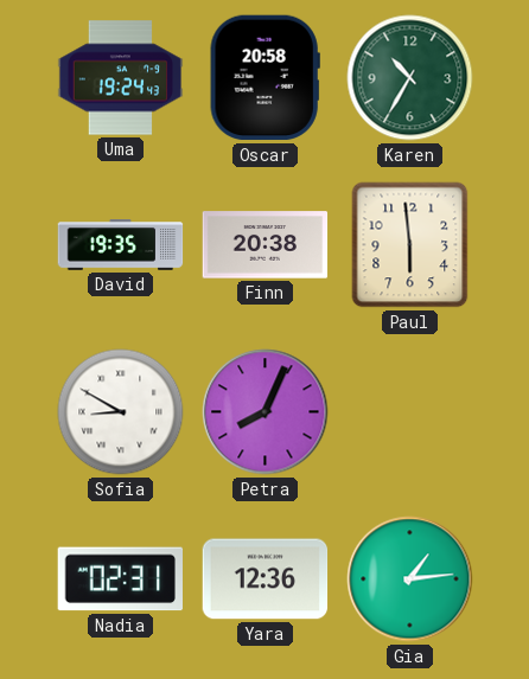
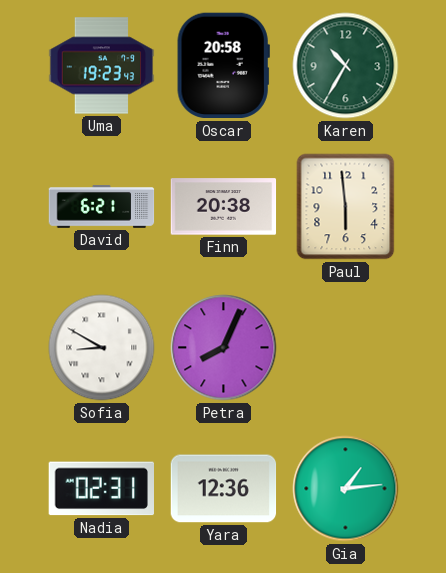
Uma: 19:24 -> 19:23
David: 19:35 -> 6:21
